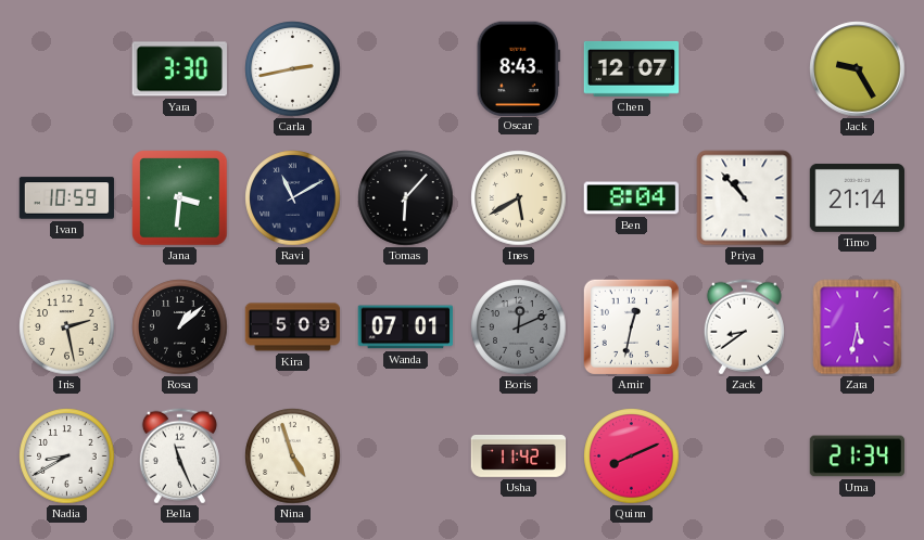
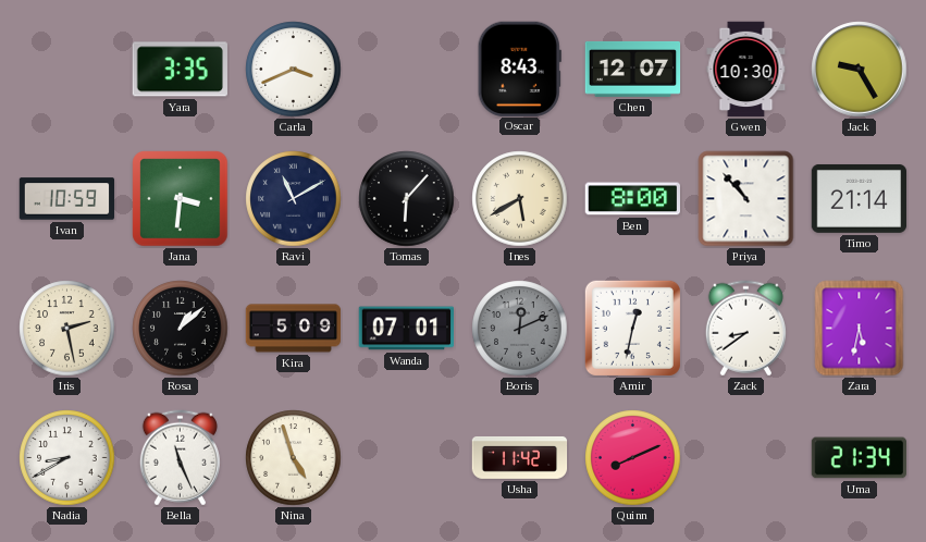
Yara: 3:30 -> 3:35
Carla: 2:43 -> 3:41
Gwen: none -> 10:30
Ben: 8:04 -> 8:00
